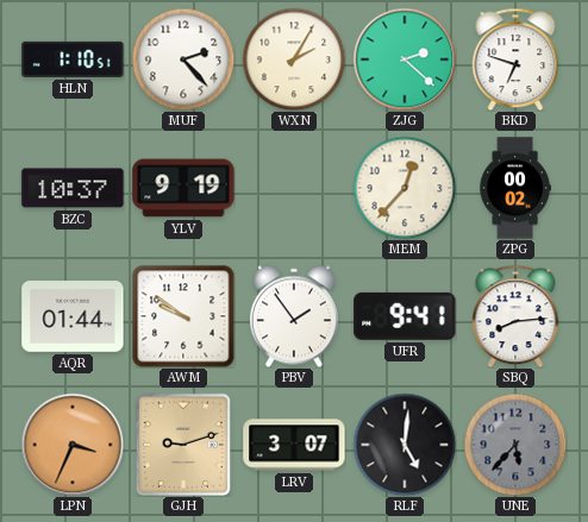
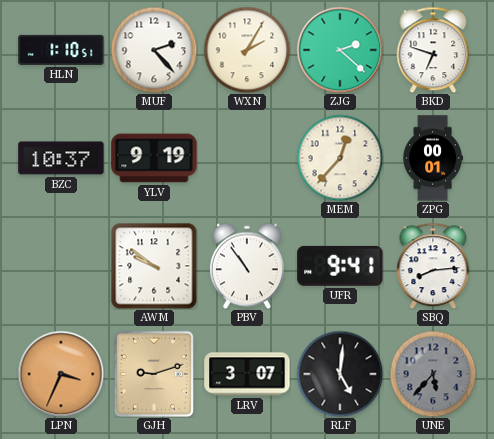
ZPG: 00:02 -> 00:01
AQR: 01:44 -> none
PBV: 1:54 -> 10:54
